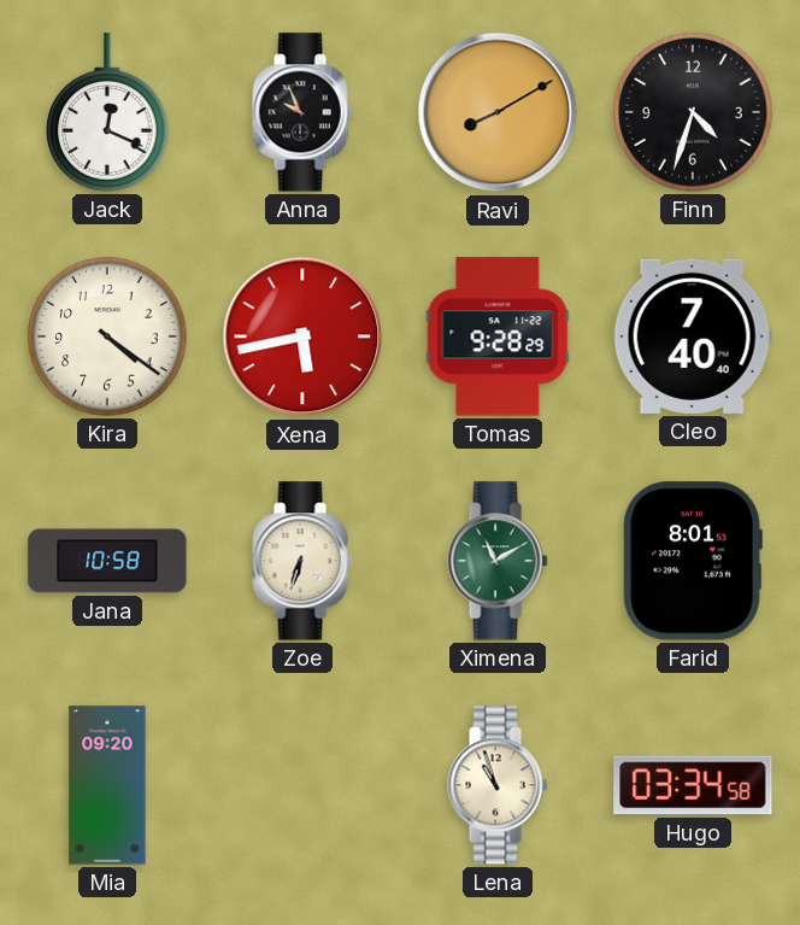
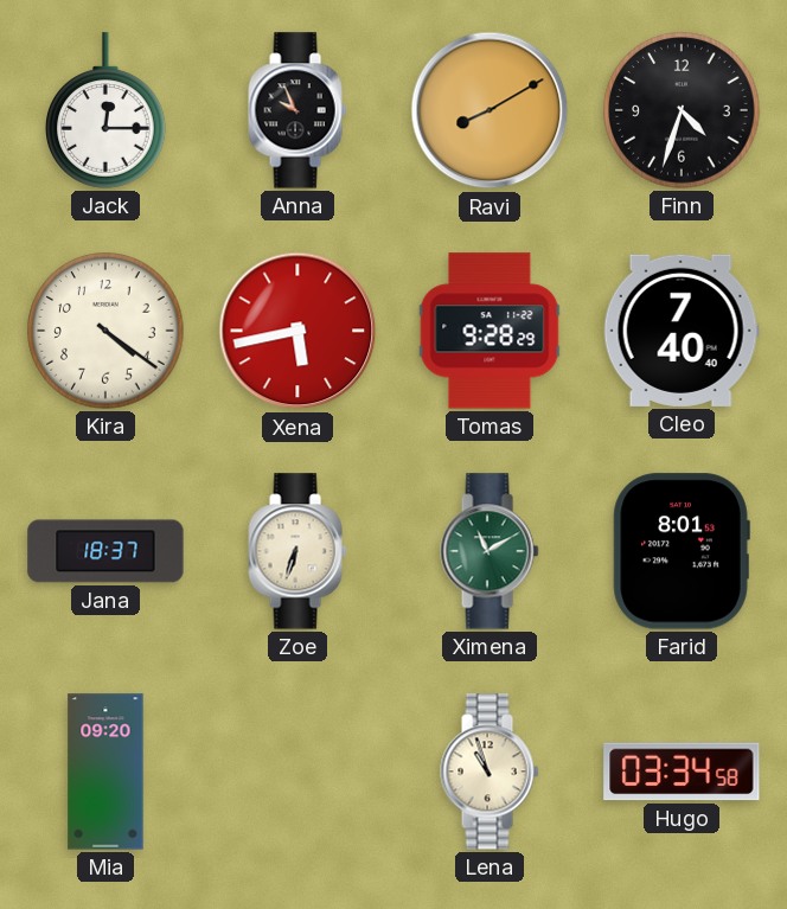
Jack: 12:19 -> 12:15
Jana: 10:58 -> 18:37
